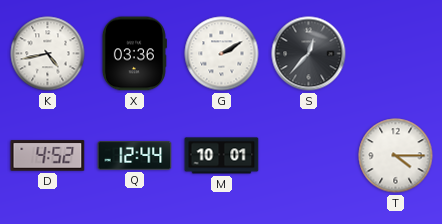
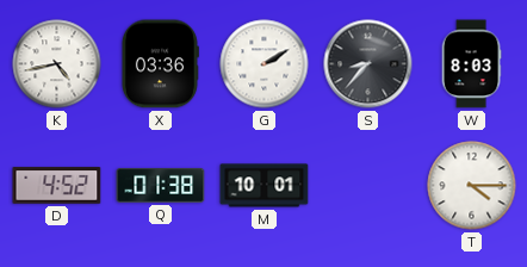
S: 12:37 -> 8:37
W: none -> 8:03
Q: 12:44 -> 01:38
